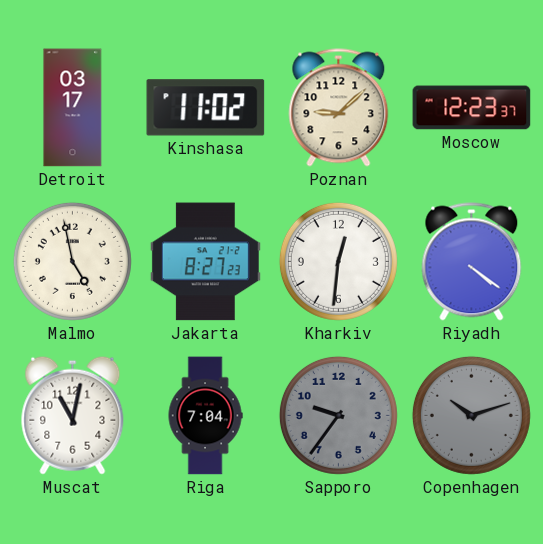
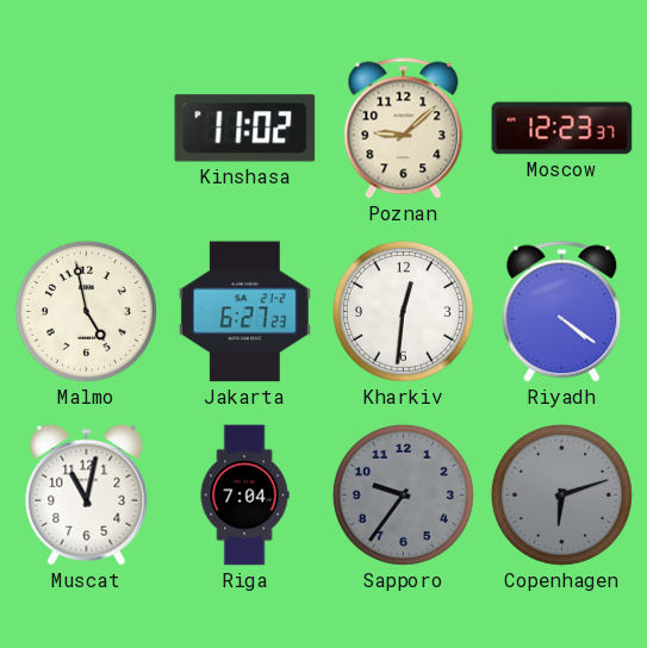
Detroit: 03:17 -> none
Jakarta: 8:27 -> 6:27
Copenhagen: 10:12 -> 6:12
